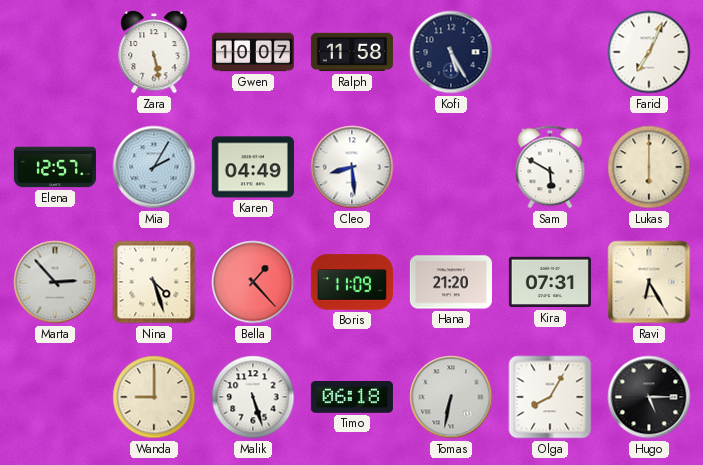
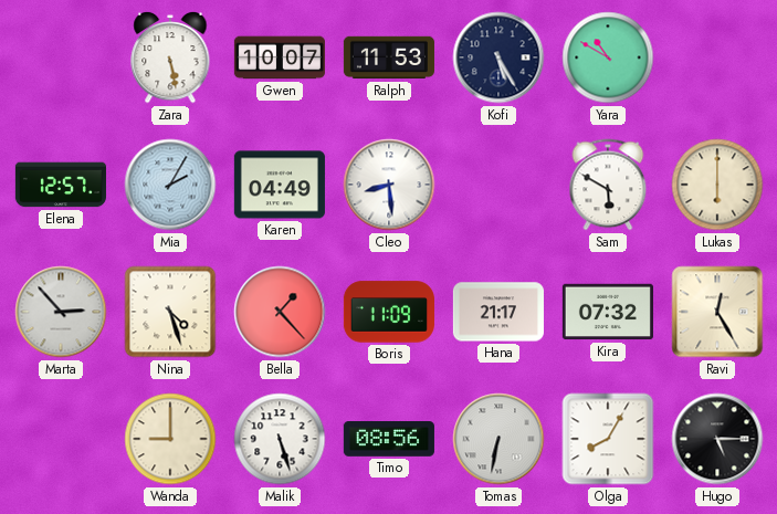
Ralph: 11:58 -> 11:53
Yara: none -> 10:50
Farid: 7:04 -> none
Hana: 21:20 -> 21:17
Kira: 07:31 -> 07:32
Ravi: 6:25 -> 12:25
Timo: 06:18 -> 08:56
